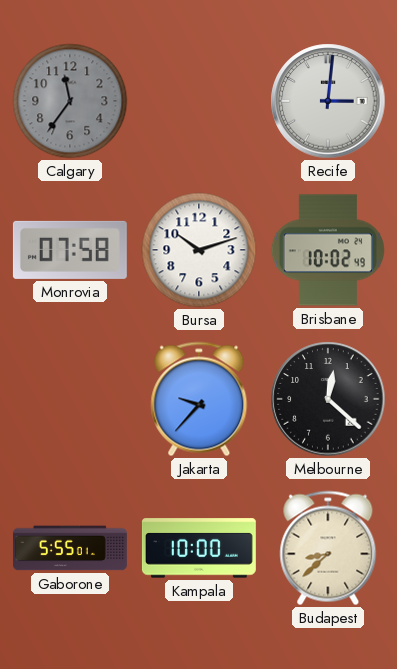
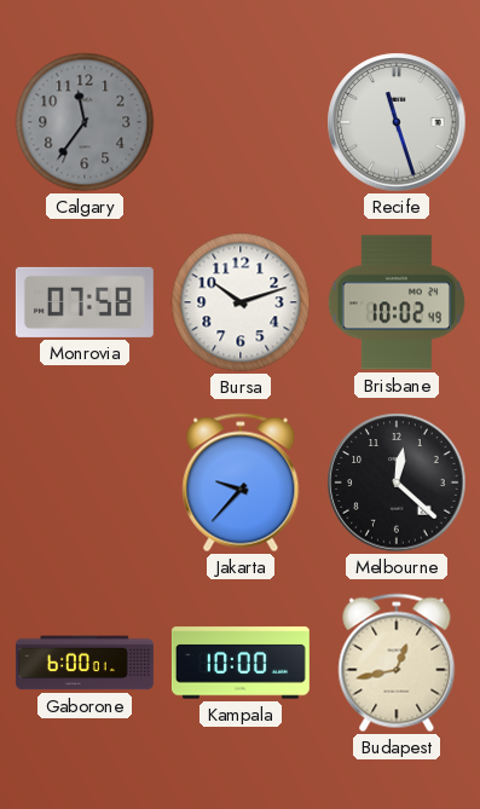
Recife: 3:01 -> 11:27
Gaborone: 5:55 -> 6:00
Budapest: 8:38 -> 12:43
